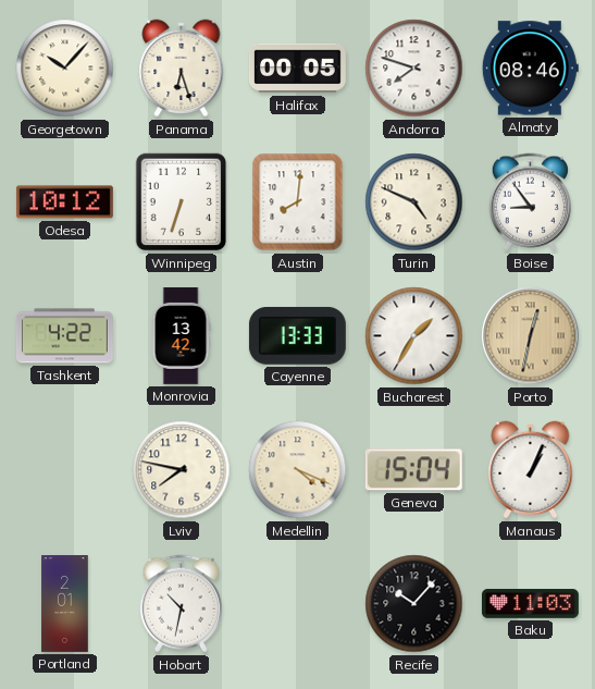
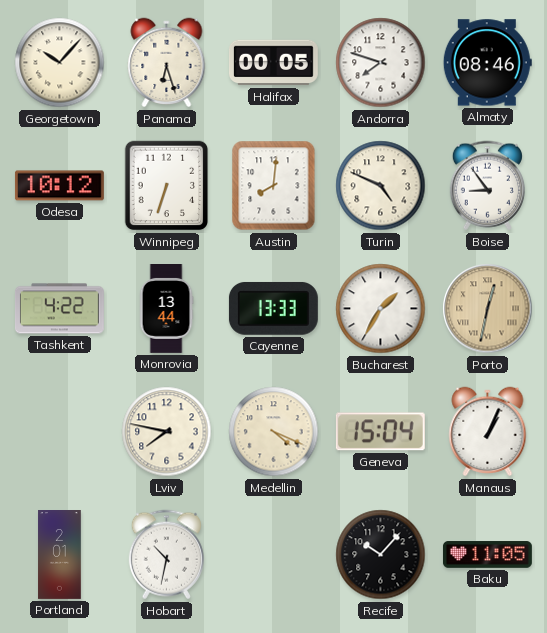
Monrovia: 13:42 -> 13:44
Baku: 11:03 -> 11:05
